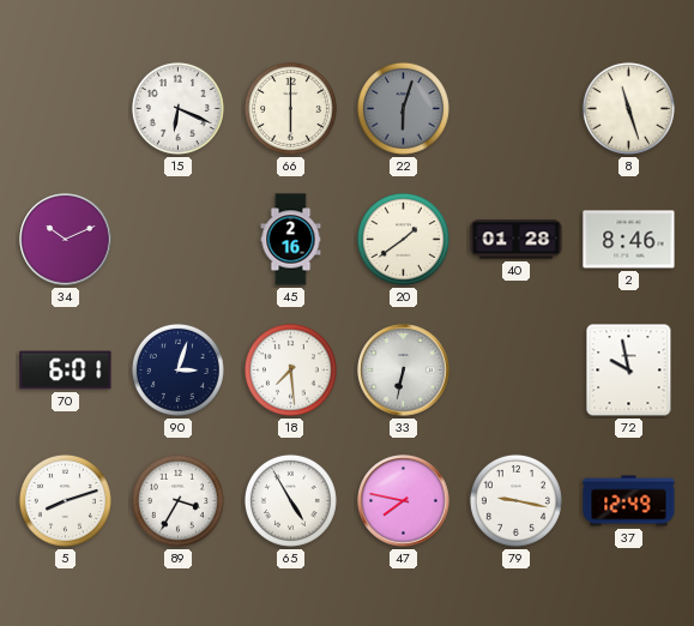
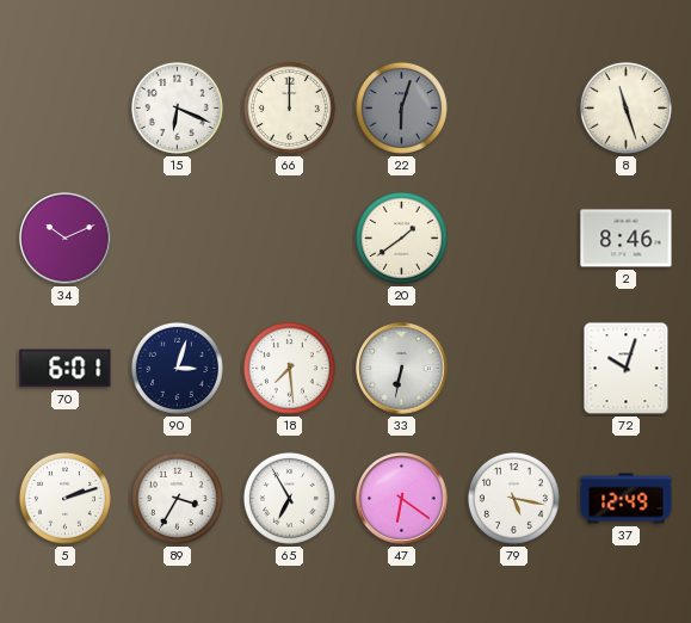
66: 6:00 -> 12:00
45: 2:16 -> none
40: 01:28 -> none
72: 9:58 -> 10:03
5: 8:12 -> 2:12
65: 4:55 -> 6:55
47: 7:47 -> 6:21
79: 9:17 -> 5:17
